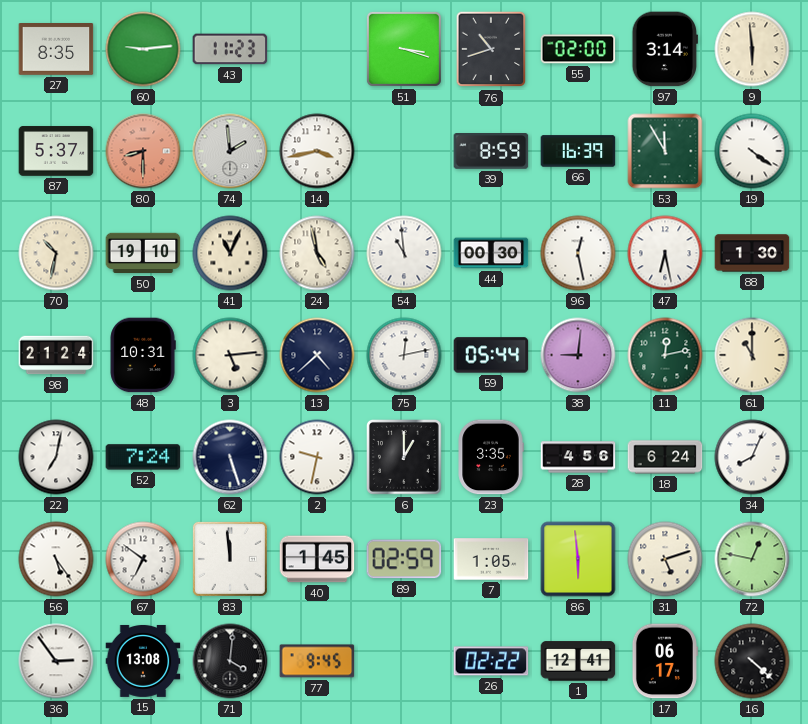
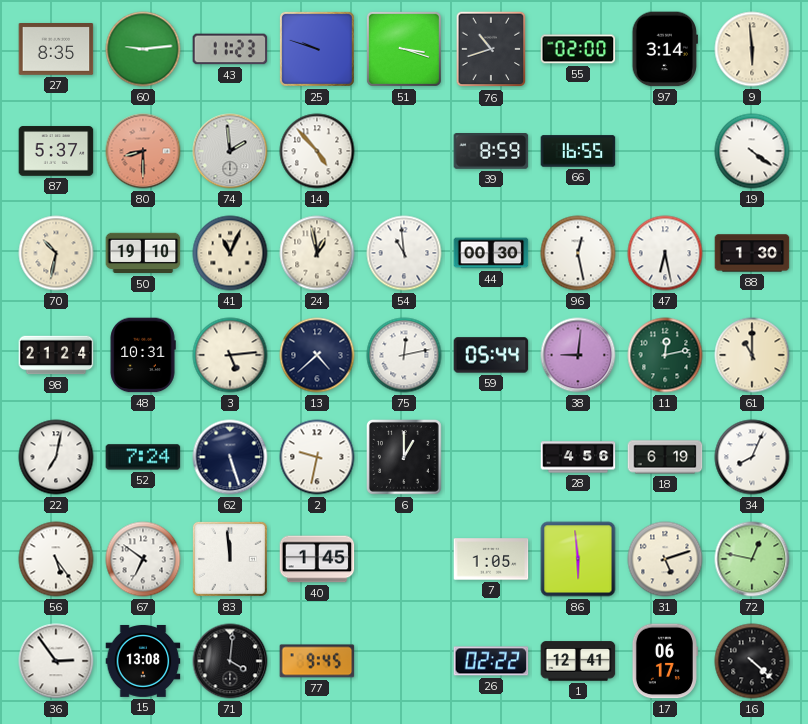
25: none -> 9:48
14: 3:43 -> 4:53
66: 16:39 -> 16:55
53: 11:55 -> none
24: 4:58 -> 12:58
23: 3:35 -> none
18: 6:24 -> 6:19
89: 02:59 -> none
